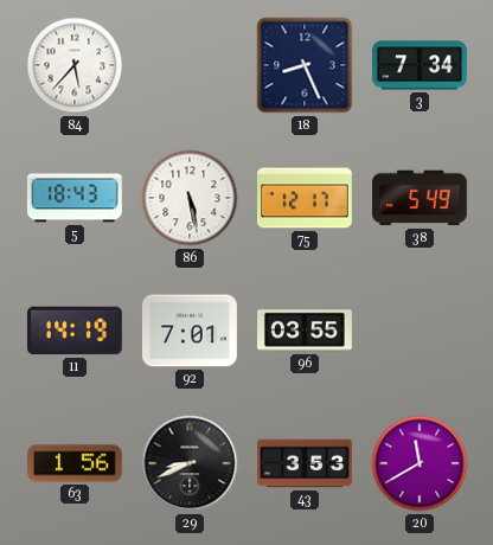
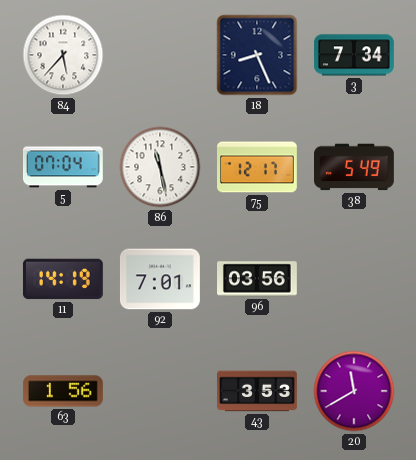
5: 18:43 -> 07:04
86: 5:28 -> 11:28
96: 03:55 -> 03:56
29: 8:41 -> none
